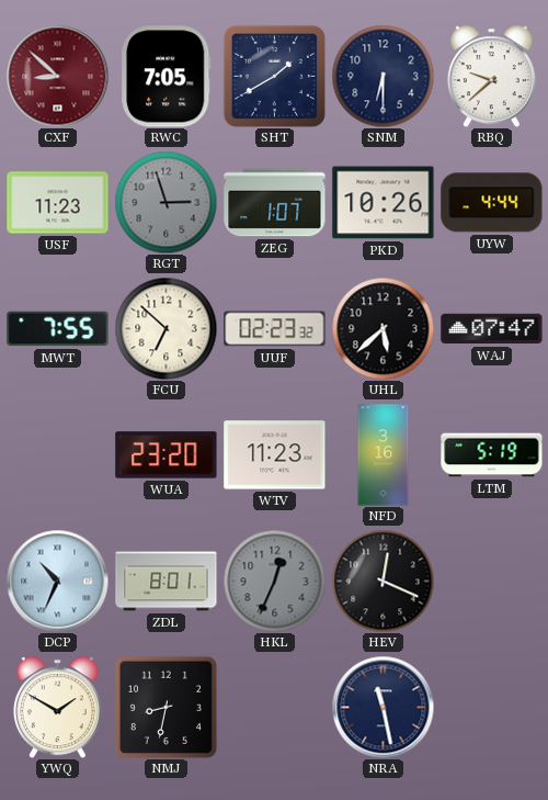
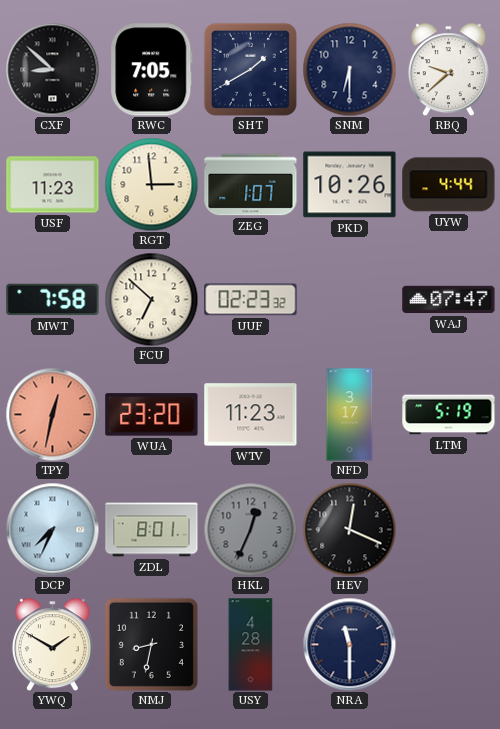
CXF dial: burgundy -> black
RGT: 2:57 -> 2:59
RGT dial: grey -> cream
MWT: 7:55 -> 7:58
UHL: 5:38 -> none
TPY: none -> 12:32
NFD: 3:16 -> 3:17
DCP: 10:34 -> 7:34
USY: none -> 4:28
NRA: 11:28 -> 11:30
